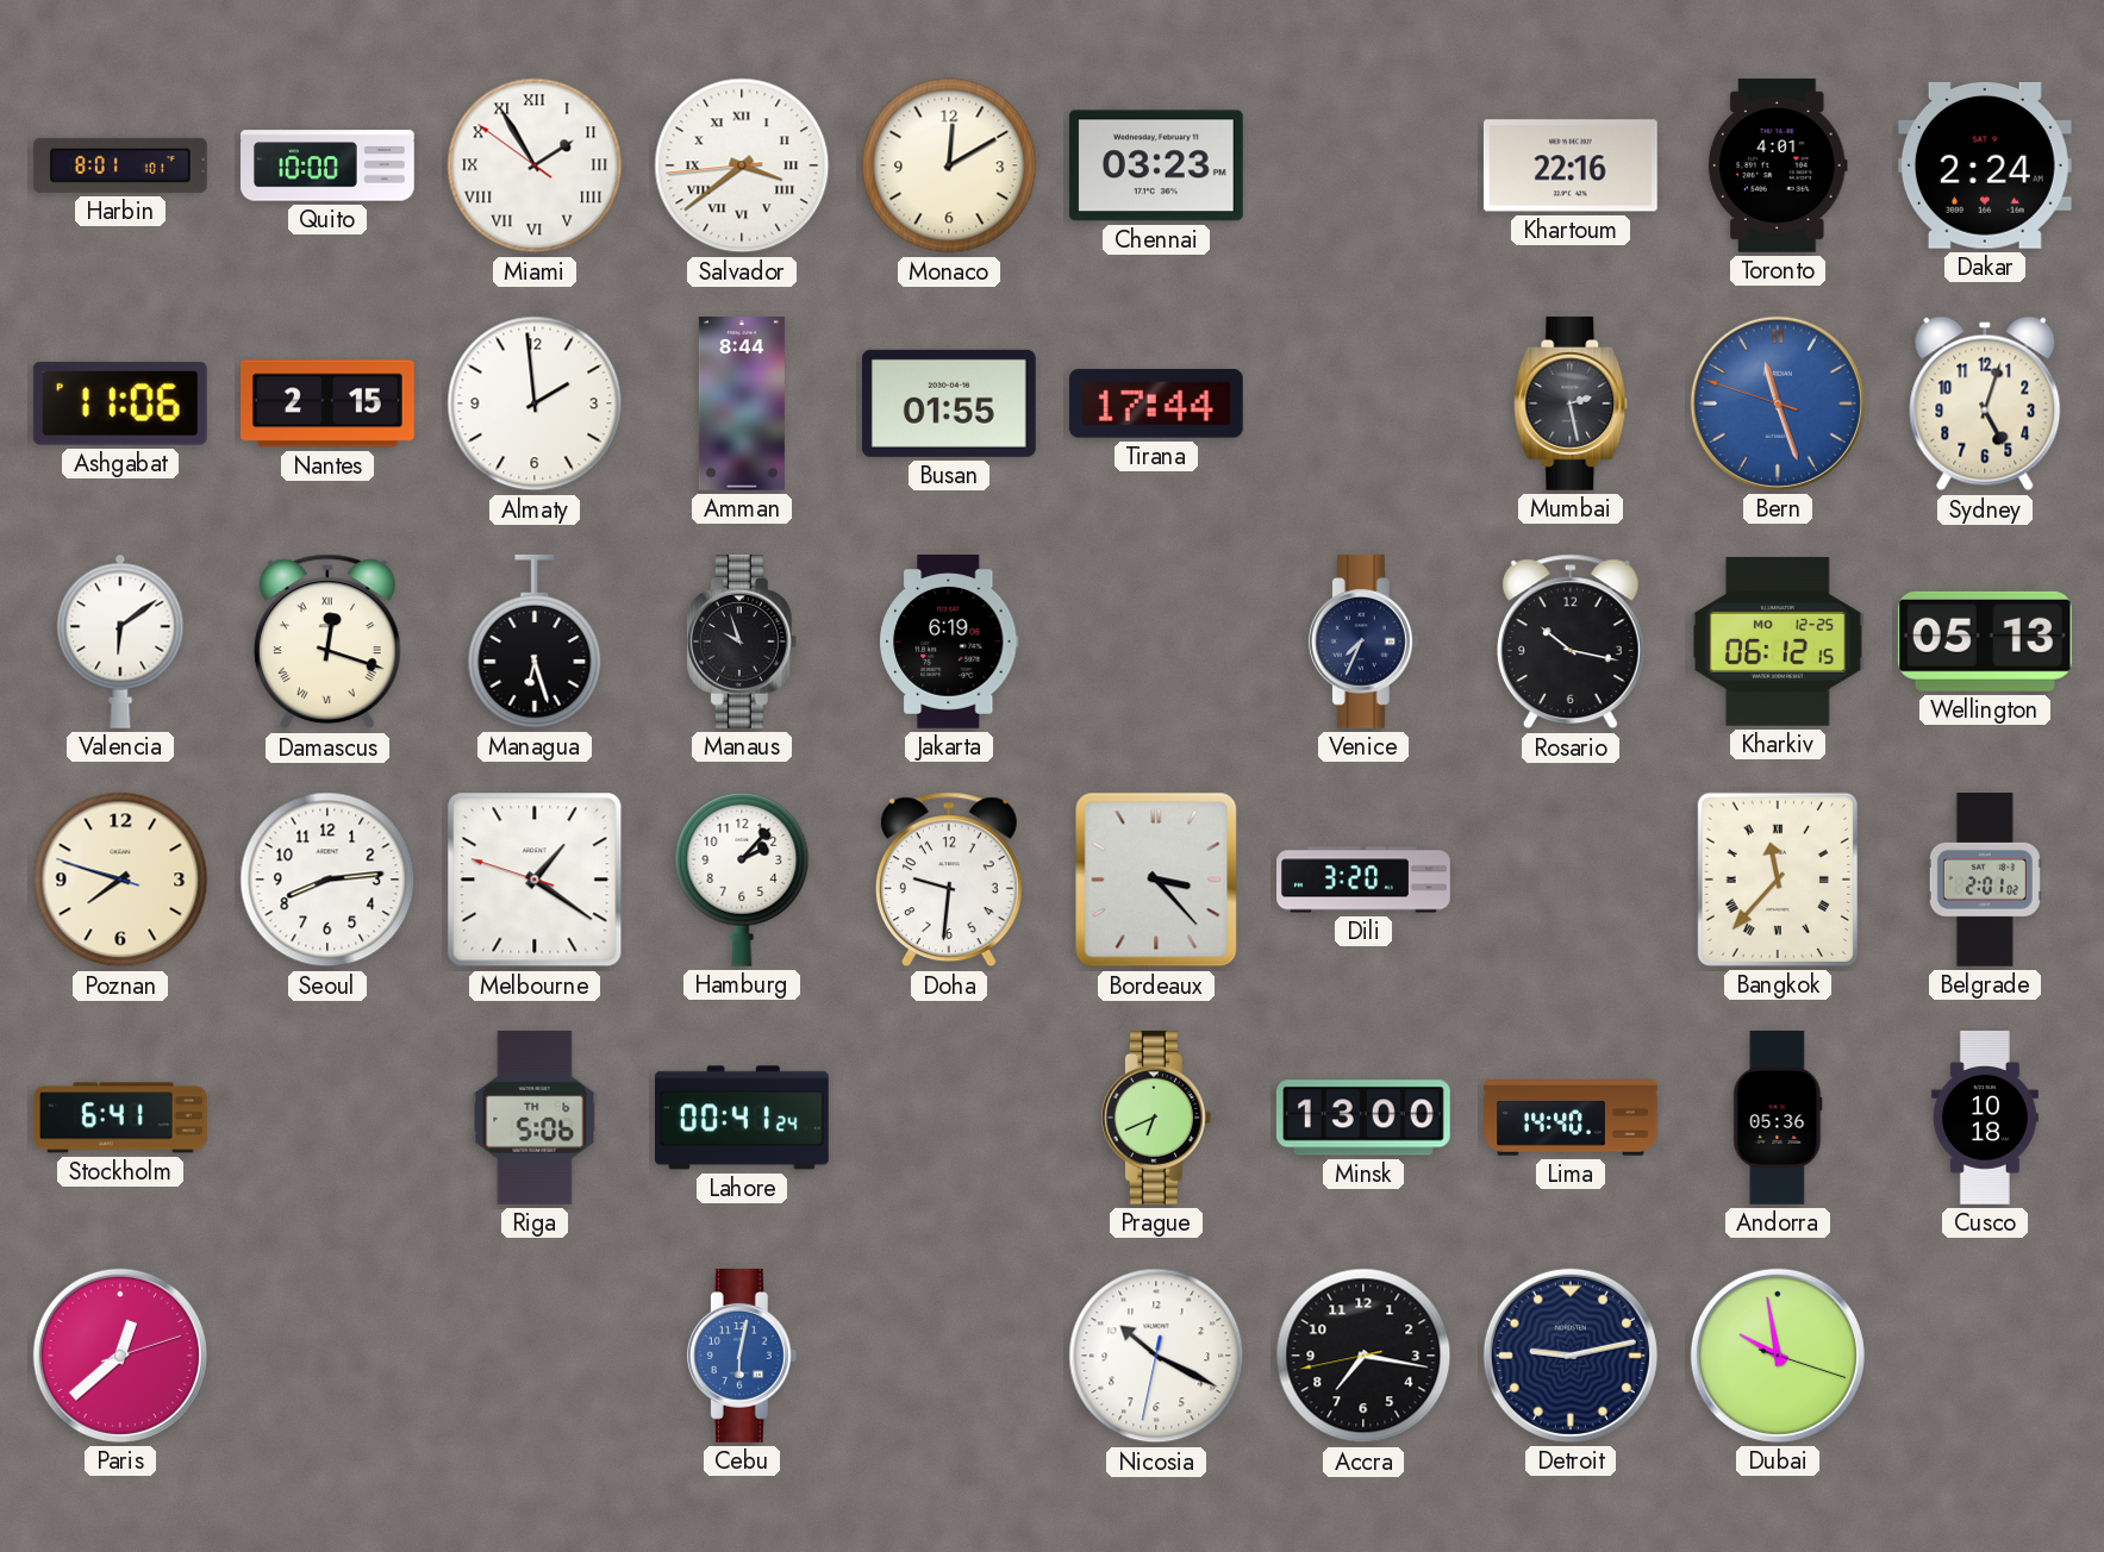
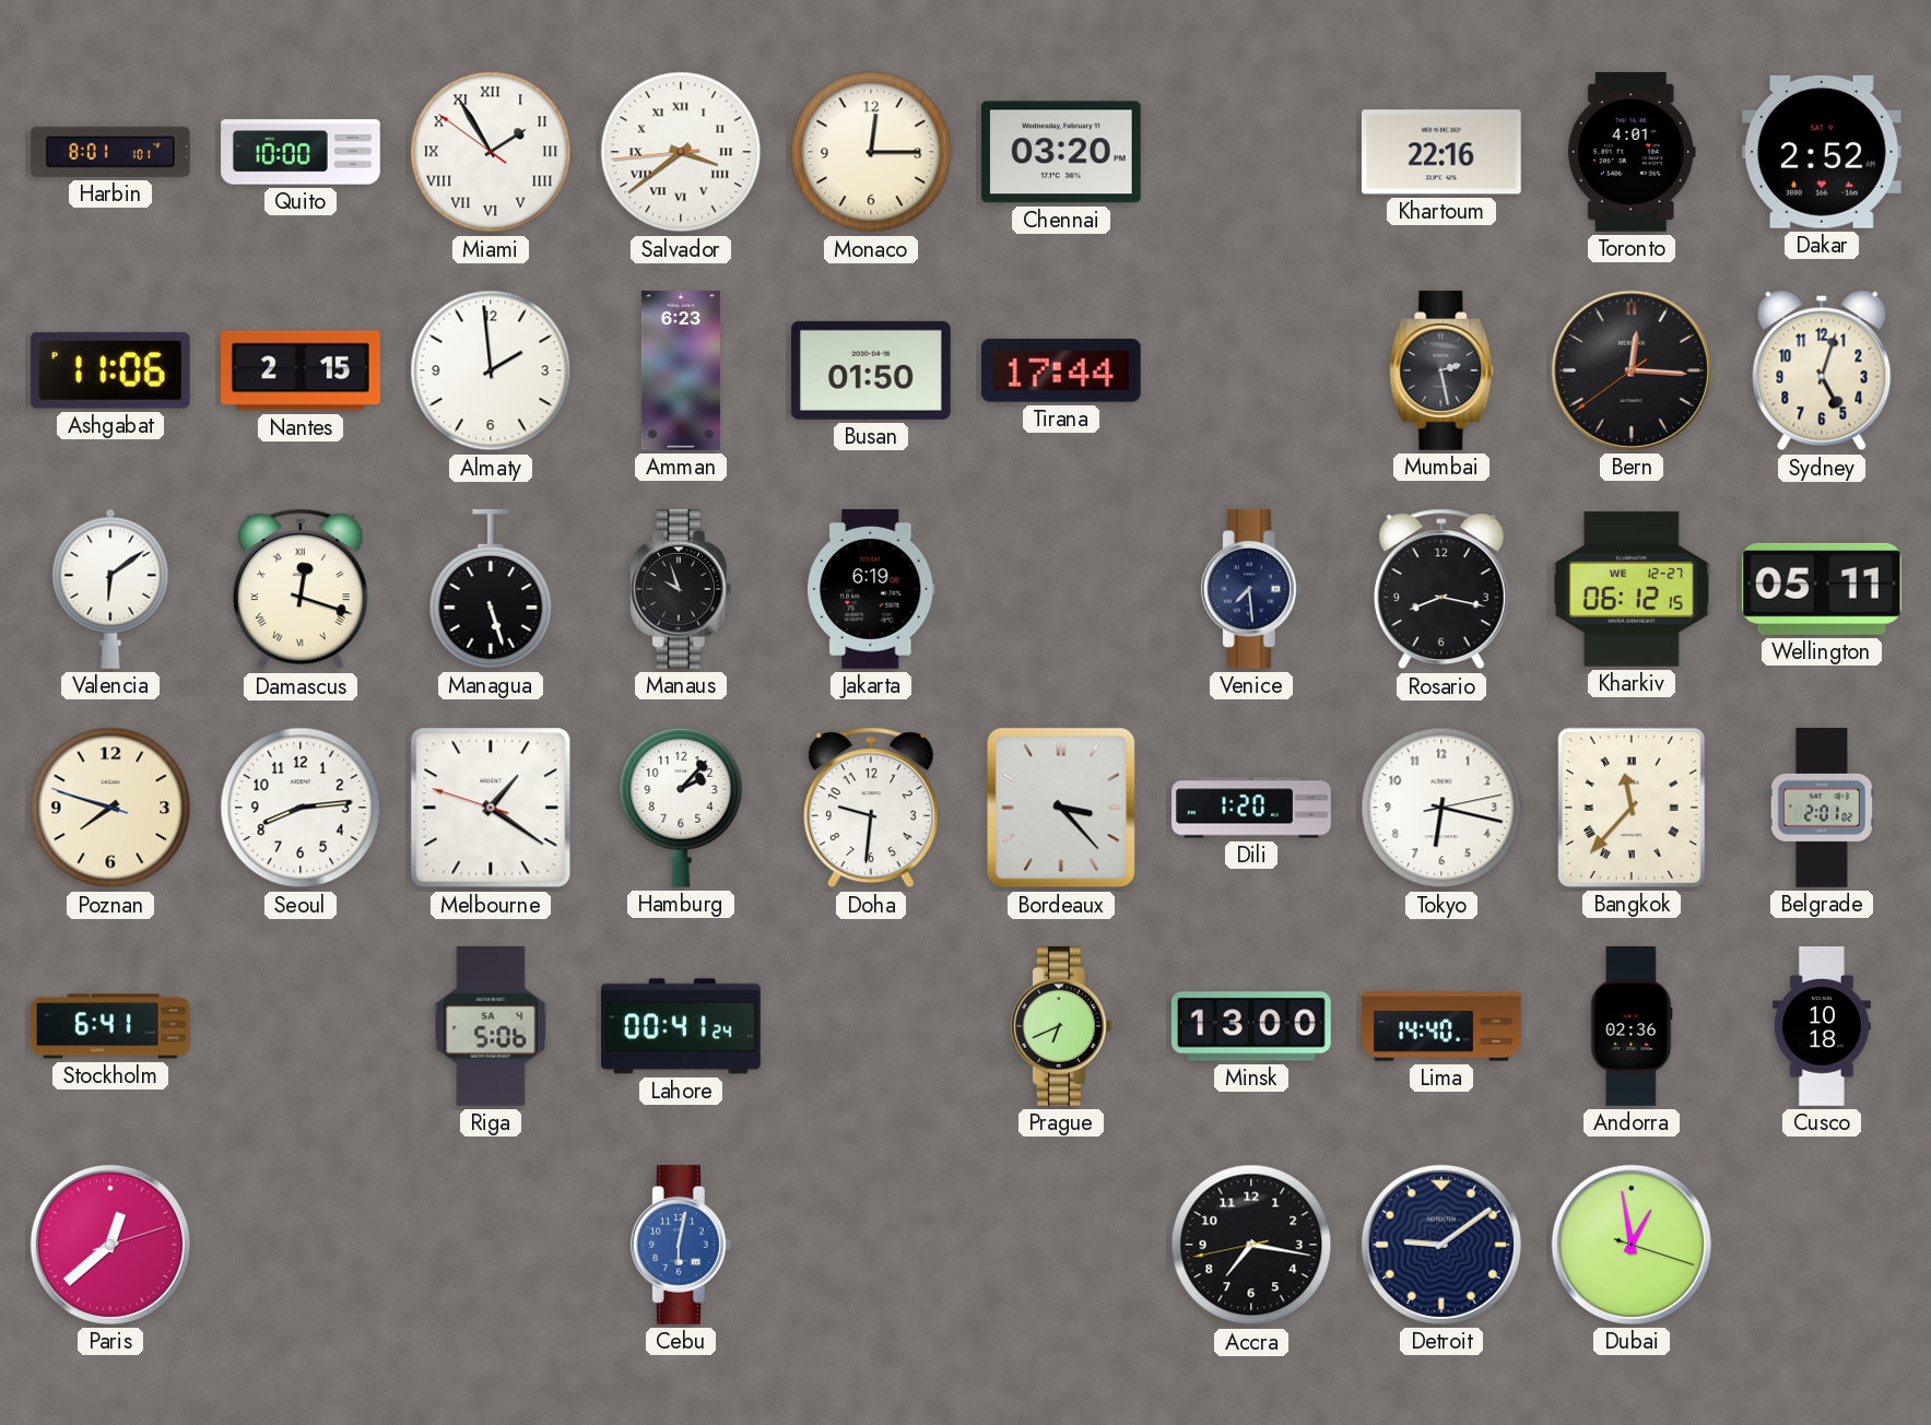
Monaco: 12:10 -> 12:15
Chennai: 03:23 -> 03:20
Dakar: 2:24 -> 2:52
Amman: 8:44 -> 6:23
Busan: 01:55 -> 01:50
Bern: 11:26 -> 12:15
Bern dial: blue -> black
Managua: 6:27 -> 5:27
Venice: 7:34 -> 7:29
Rosario: 10:17 -> 8:17
Kharkiv date: MO 12-25 -> WE 12-27
Wellington: 05:13 -> 05:11
Dili: 3:20 -> 1:20
Tokyo: none -> 6:17
Riga date: TH 6 -> SA 4
Andorra: 05:36 -> 02:36
Nicosia: 10:19 -> none
Detroit: 9:13 -> 9:09
Dubai: 9:58 -> 12:58
